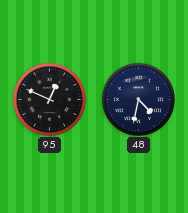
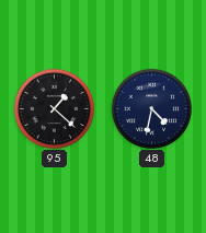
95: 12:49 -> 1:22
